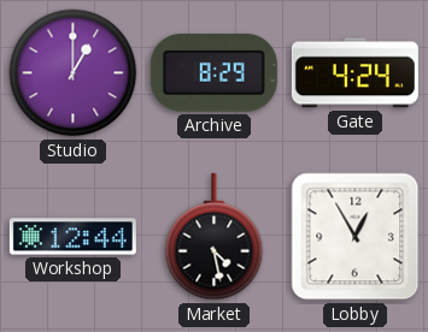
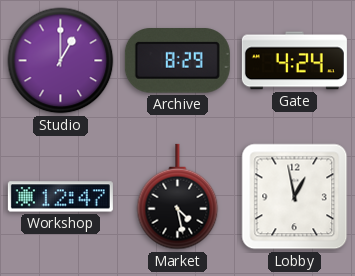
Workshop: 12:44 -> 12:47
Lobby: 12:55 -> 12:58
